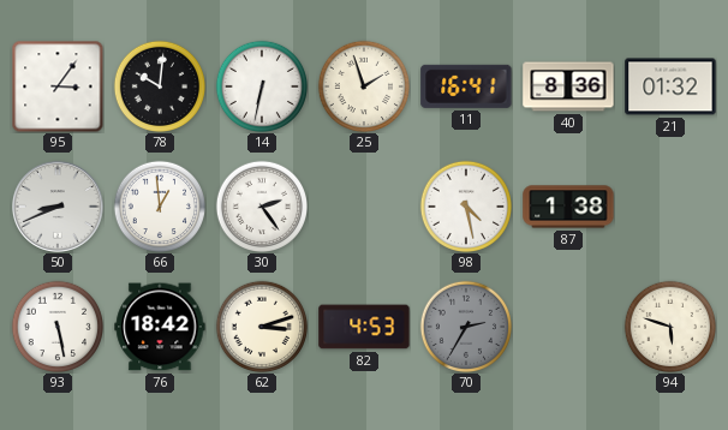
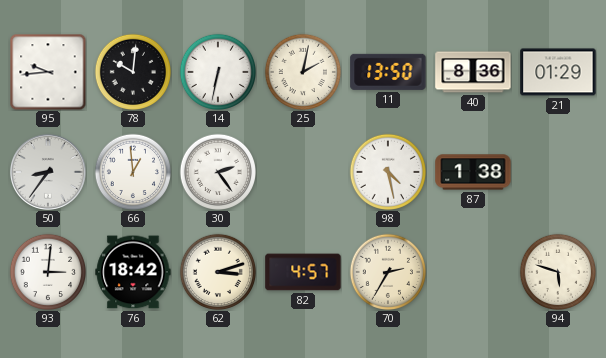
95: 3:06 -> 9:44
25: 1:57 -> 2:02
11: 16:41 -> 13:50
21: 01:32 -> 01:29
50: 8:41 -> 8:36
93: 5:28 -> 3:01
82: 4:53 -> 4:57
70 dial: grey -> cream
